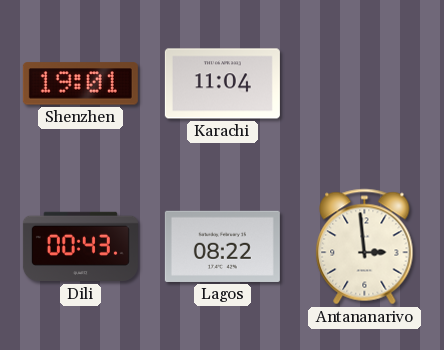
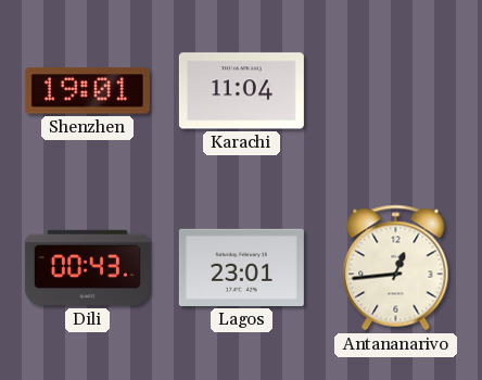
Lagos: 08:22 -> 23:01
Antananarivo: 2:59 -> 12:44
